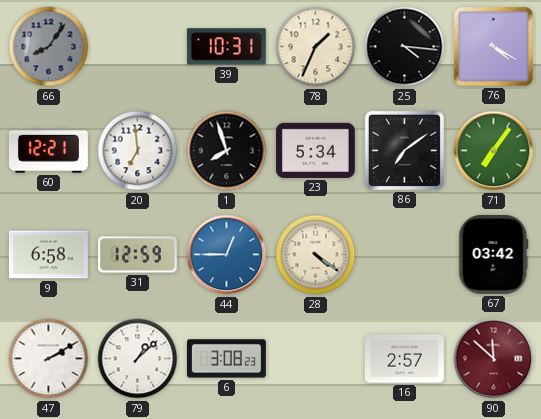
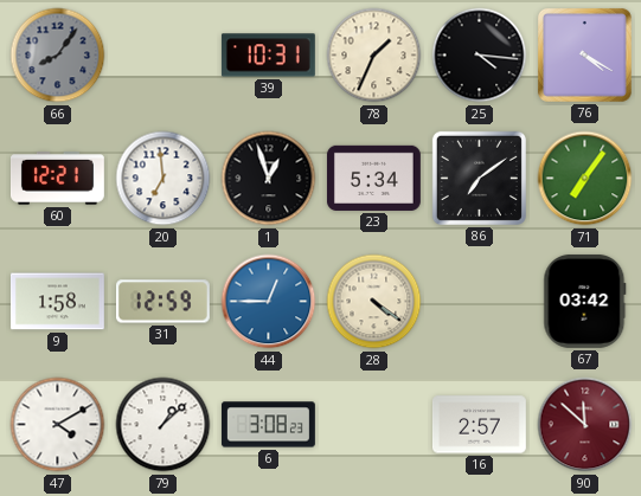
1: 7:57 -> 12:57
9: 6:58 -> 1:58
47: 2:10 -> 4:10
